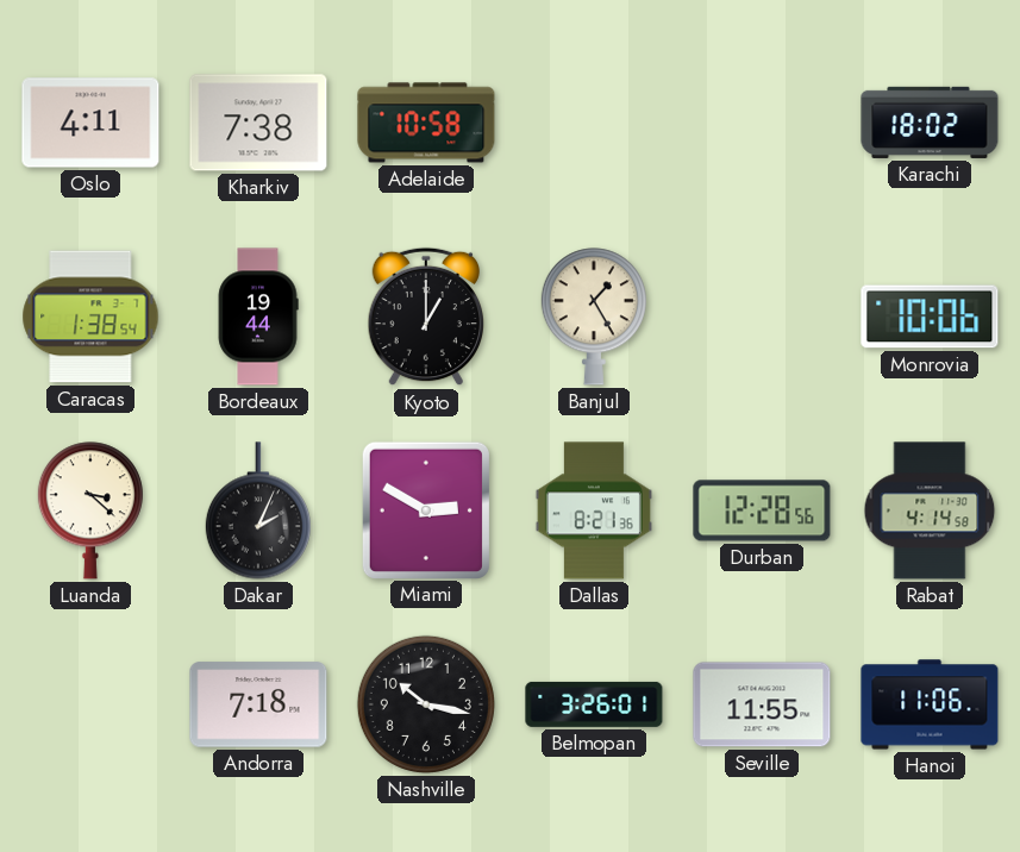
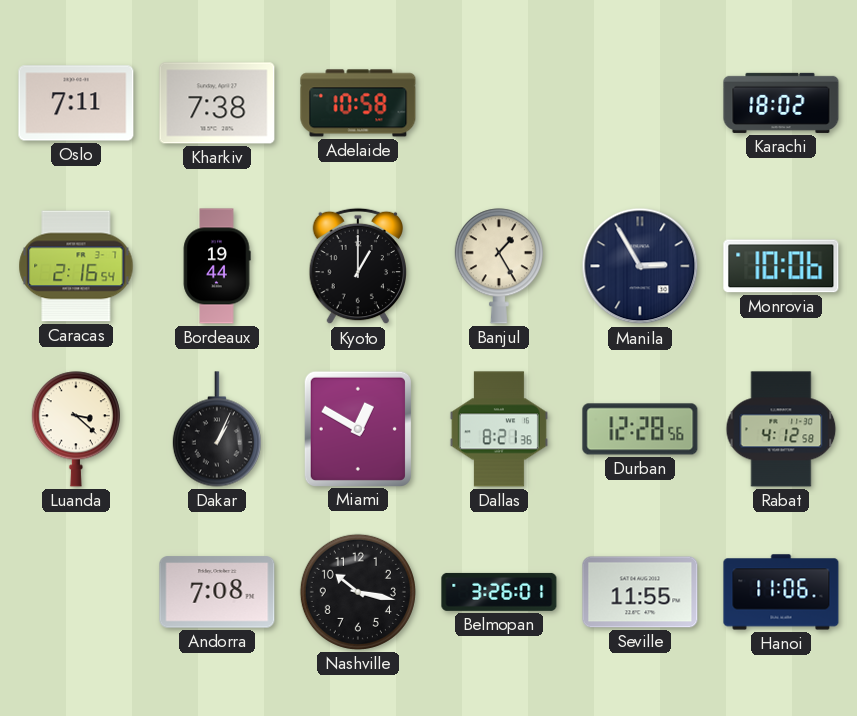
Oslo: 4:11 -> 7:11
Caracas: 1:38 -> 2:16
Manila: none -> 2:55
Dakar: 2:04 -> 1:04
Miami: 2:50 -> 12:50
Rabat: 4:14 -> 4:12
Andorra: 7:18 -> 7:08
